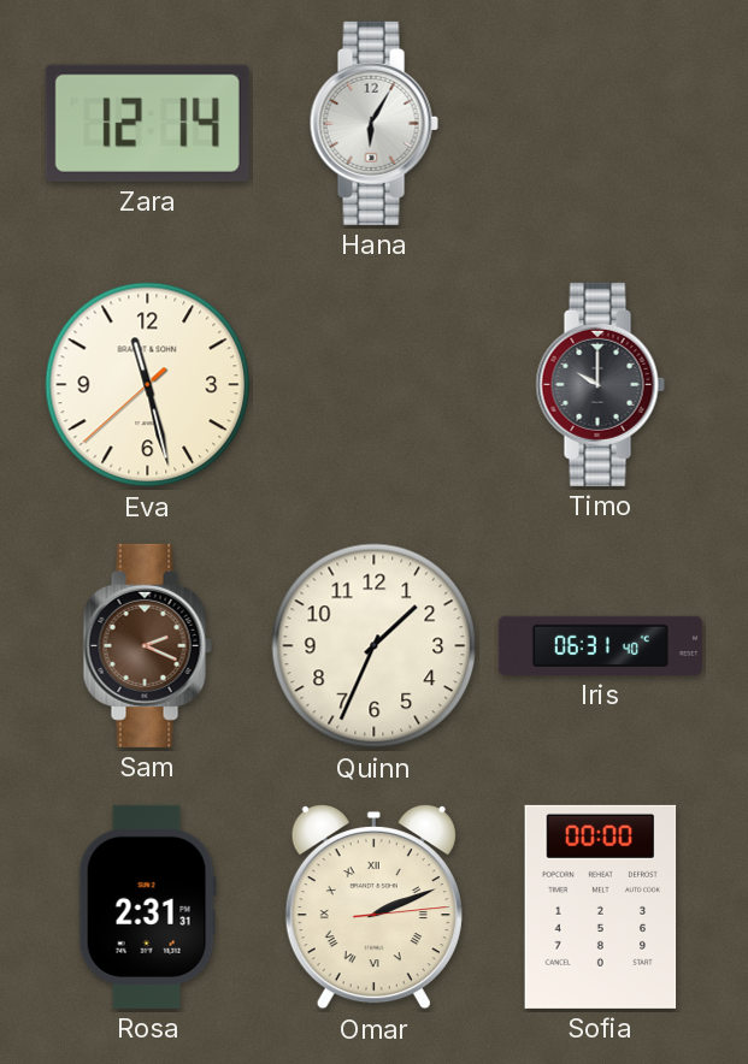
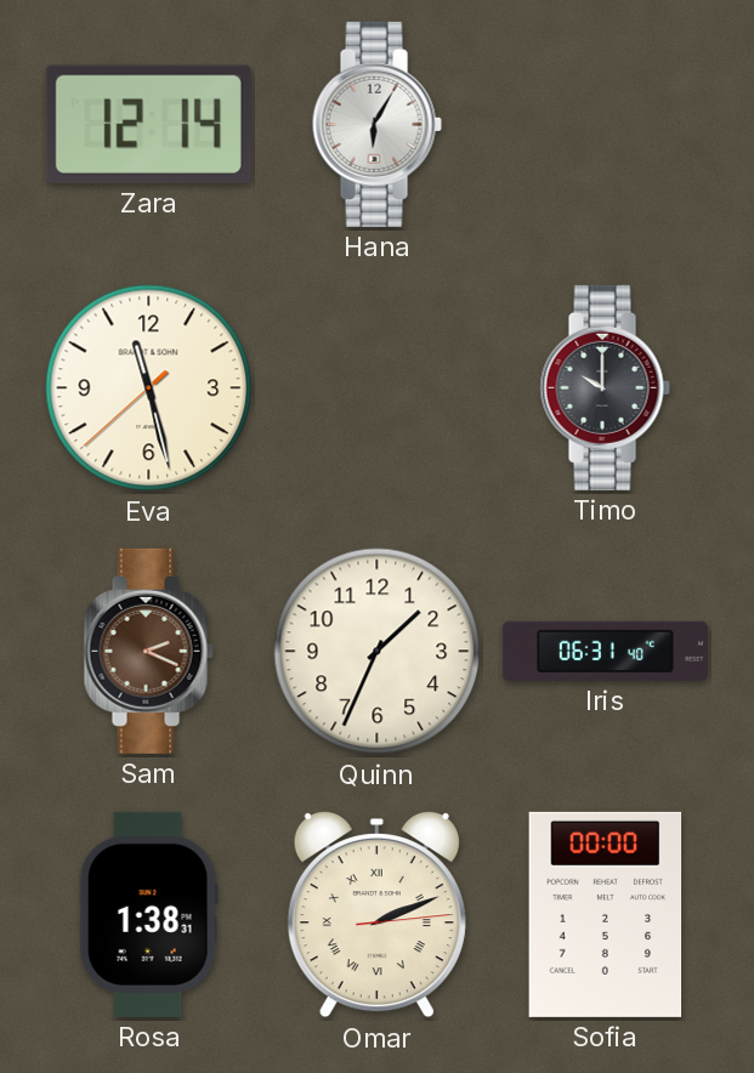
Rosa: 2:31 -> 1:38
